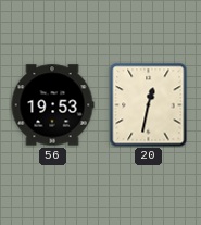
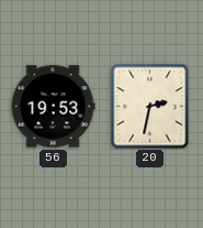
20: 12:32 -> 2:32
